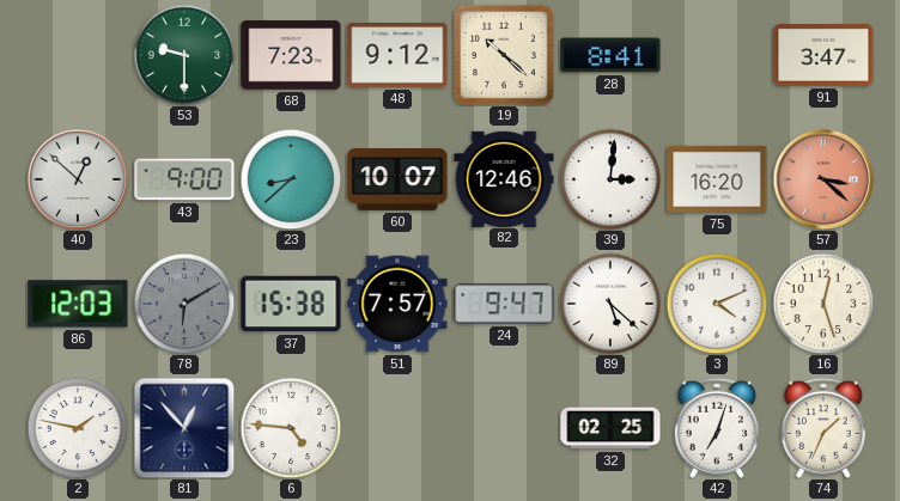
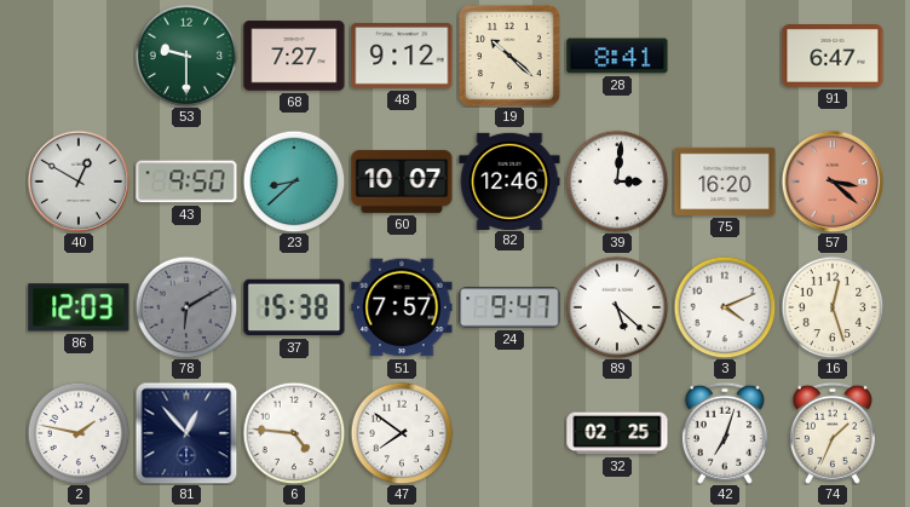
68: 7:23 -> 7:27
91: 3:47 -> 6:47
40: 12:52 -> 12:50
43: 9:00 -> 9:50
47: none -> 7:51
